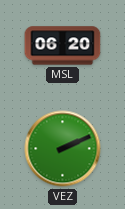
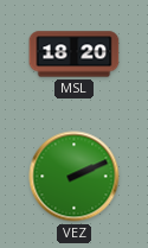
MSL: 06:20 -> 18:20
